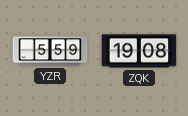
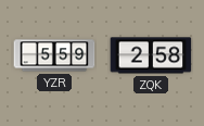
ZQK: 19:08 -> 2:58
